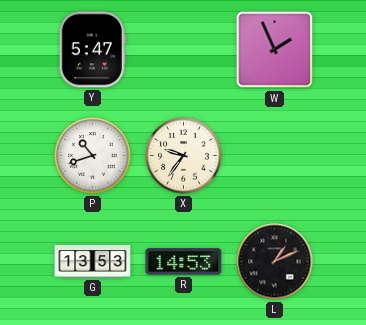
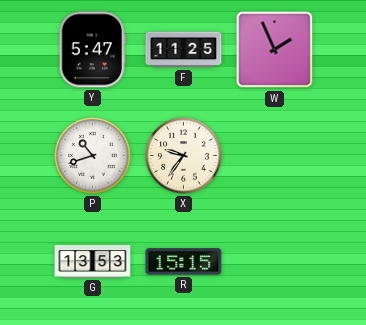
F: none -> 11:25
R: 14:53 -> 15:15
L: 1:11 -> none
